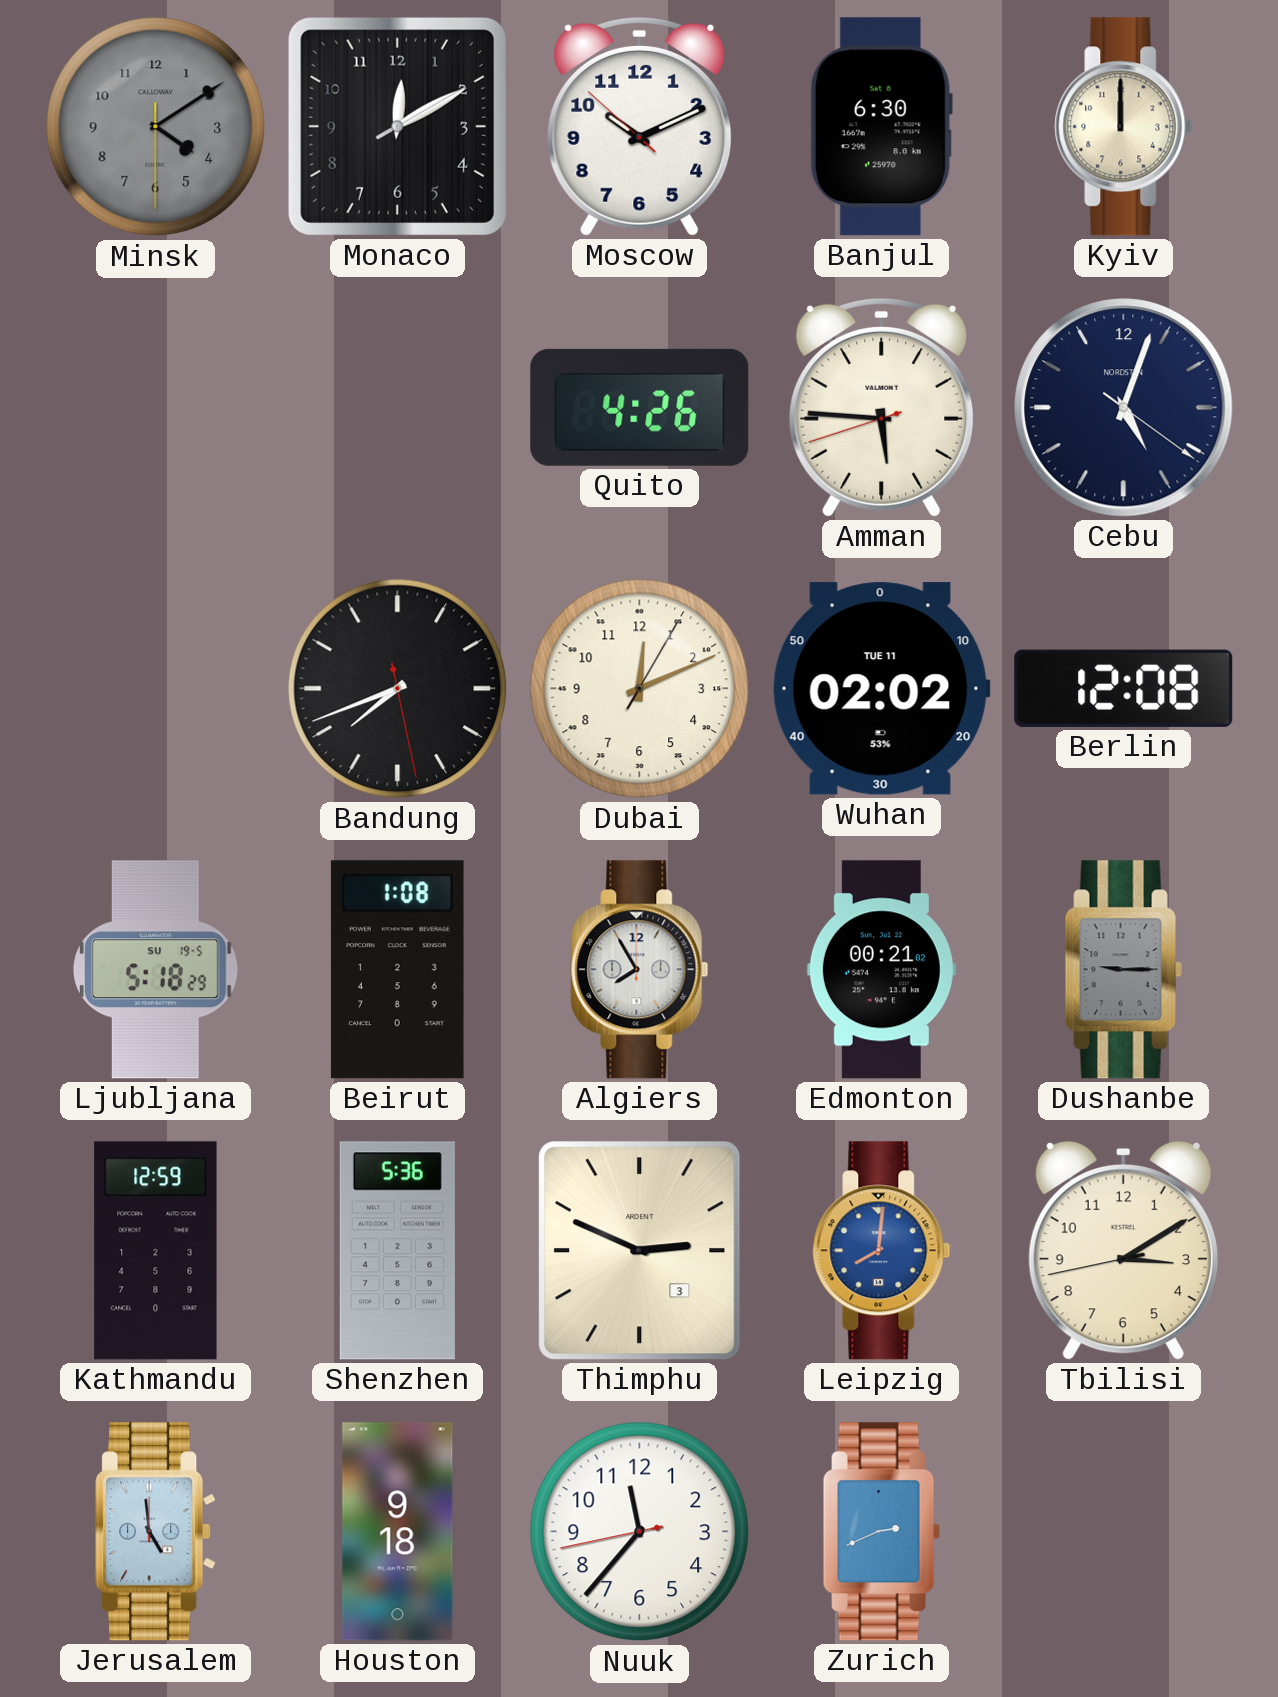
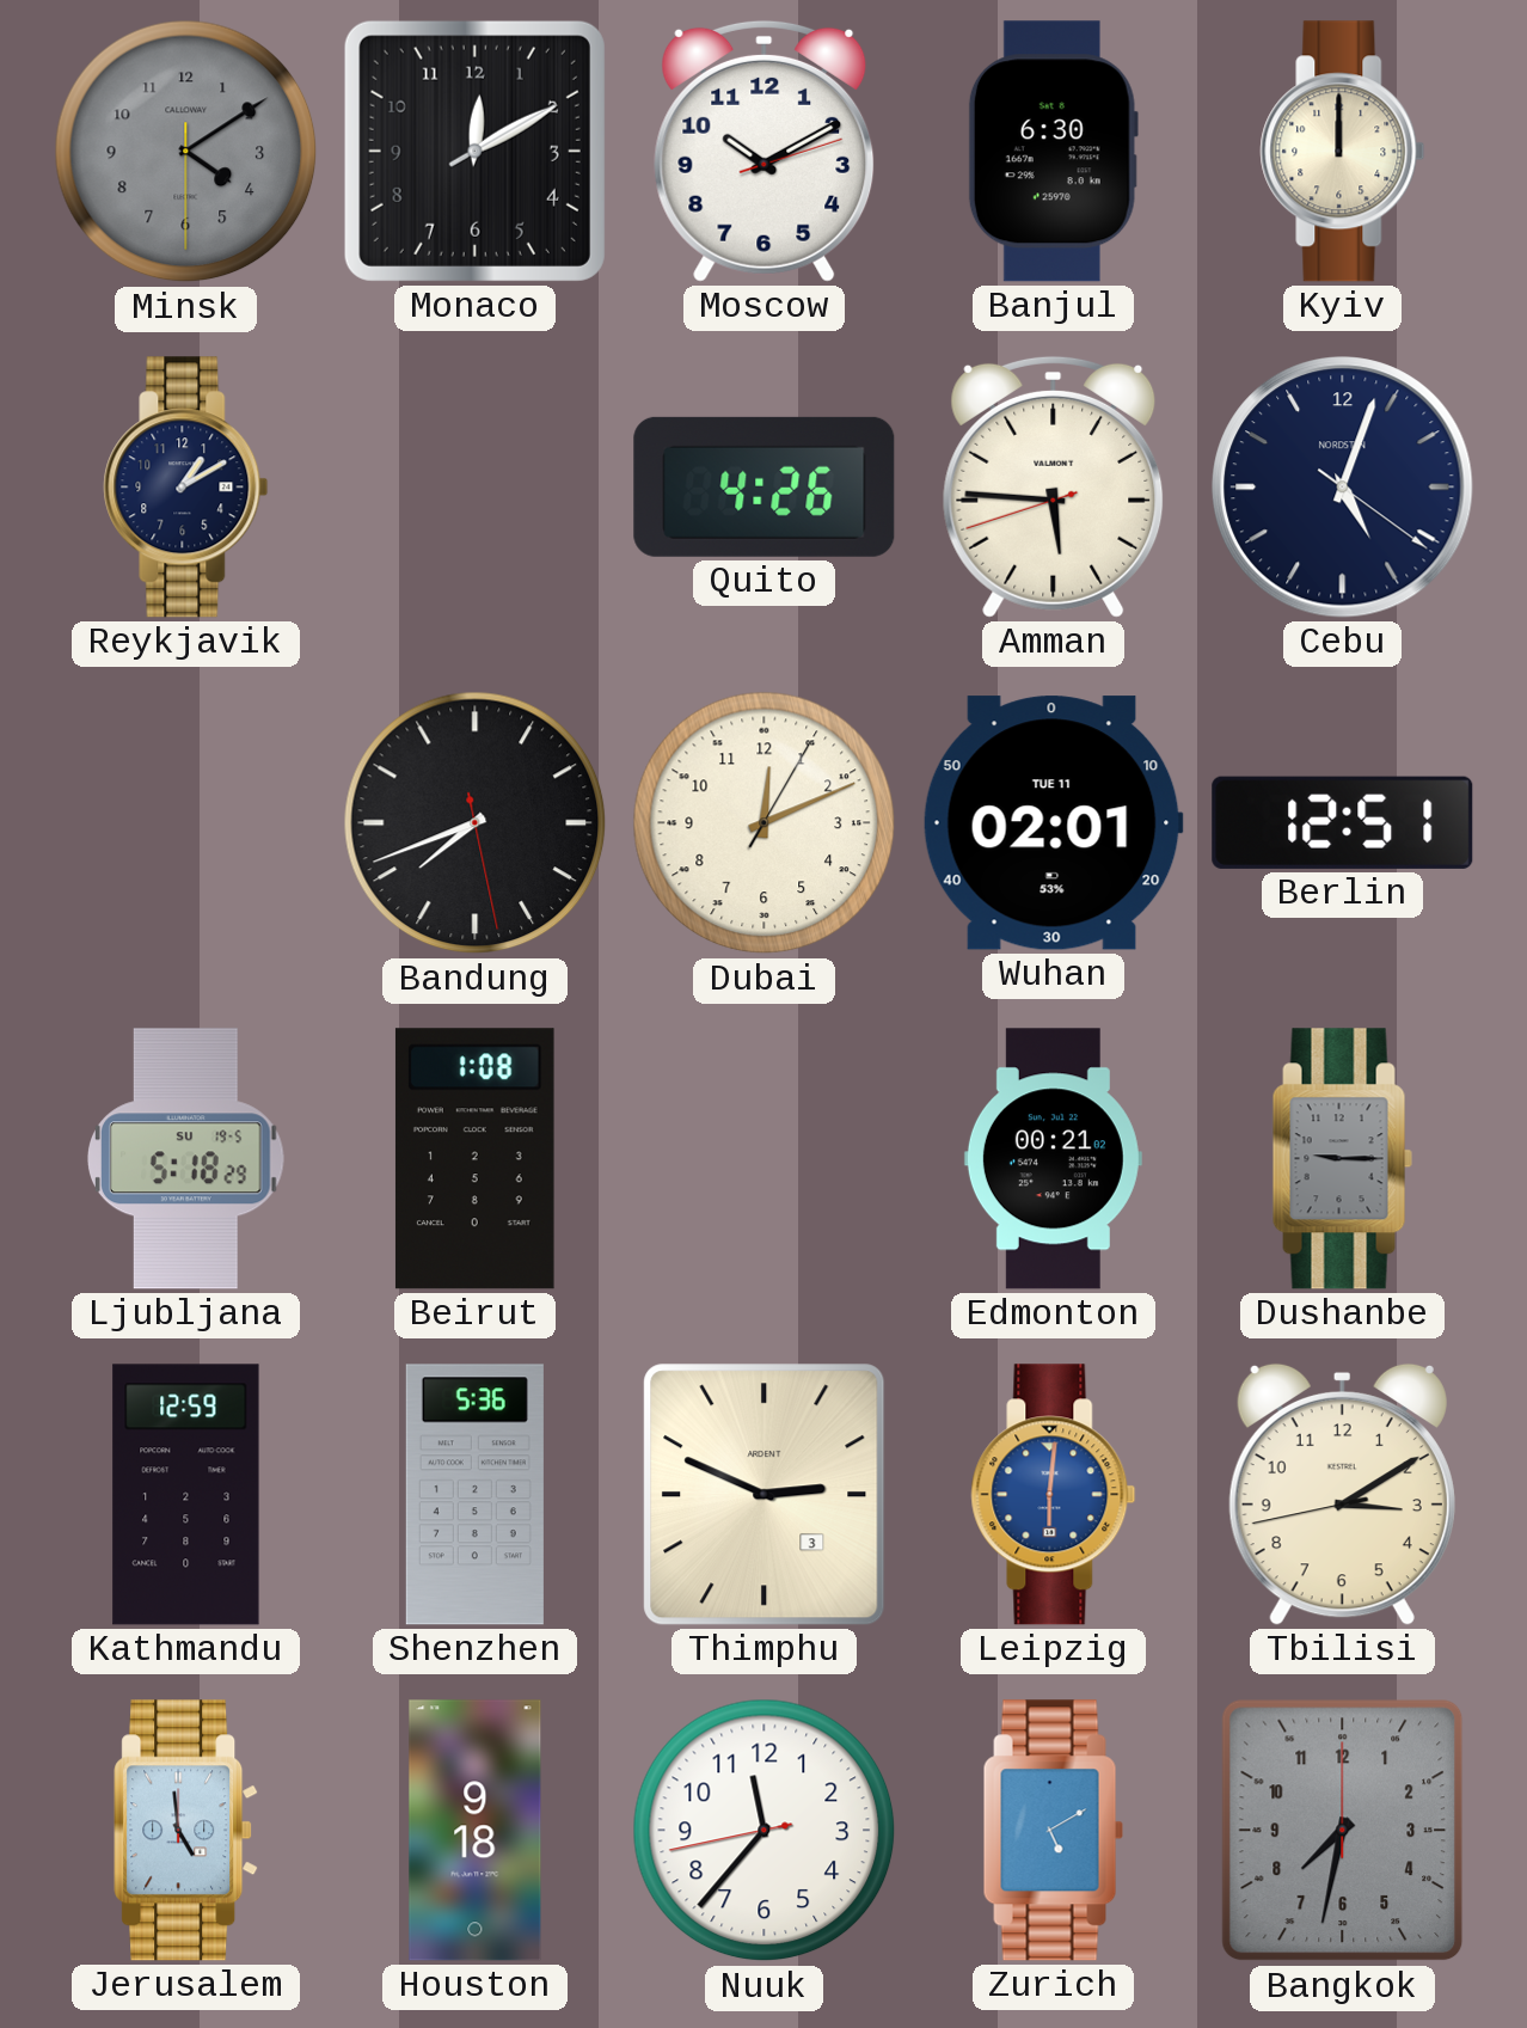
Moscow: 10:10:52 -> 10:10:12
Reykjavik: none -> 1:10
Wuhan: 02:02 -> 02:01
Berlin: 12:08 -> 12:51
Algiers: 7:55 -> none
Leipzig: 8:01 -> 6:01
Zurich: 2:41 -> 5:10
Bangkok: none -> 7:32
